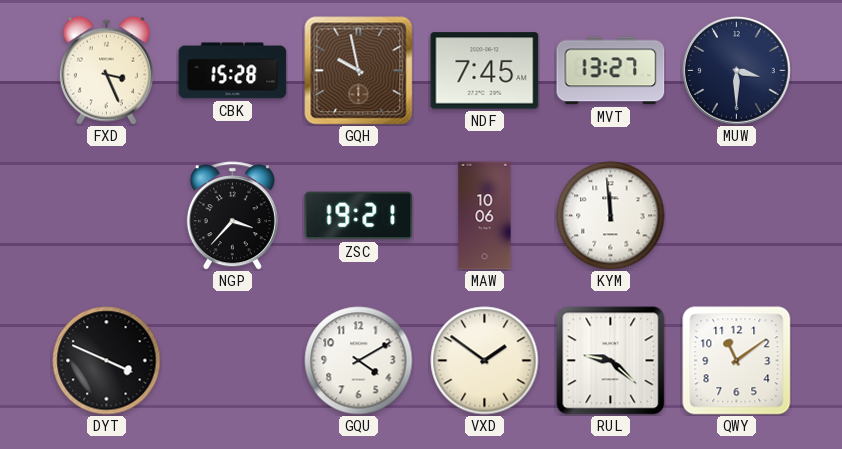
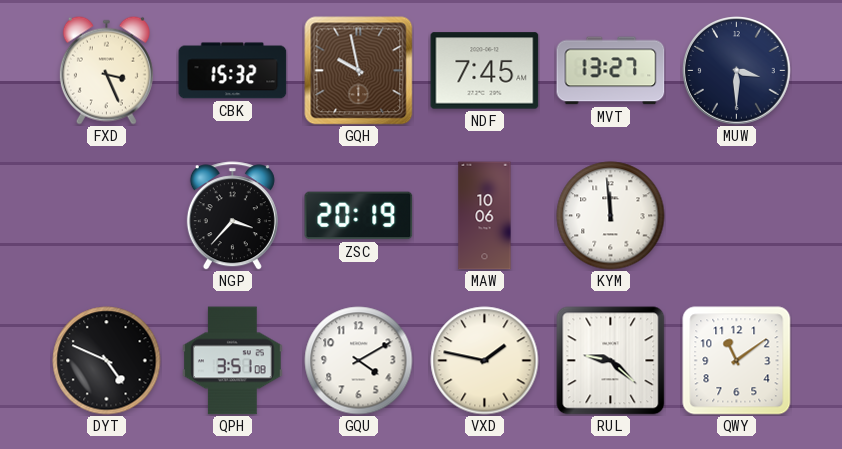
CBK: 15:28 -> 15:32
ZSC: 19:21 -> 20:19
DYT: 3:49 -> 4:49
QPH: none -> 3:51
VXD: 1:51 -> 1:47
